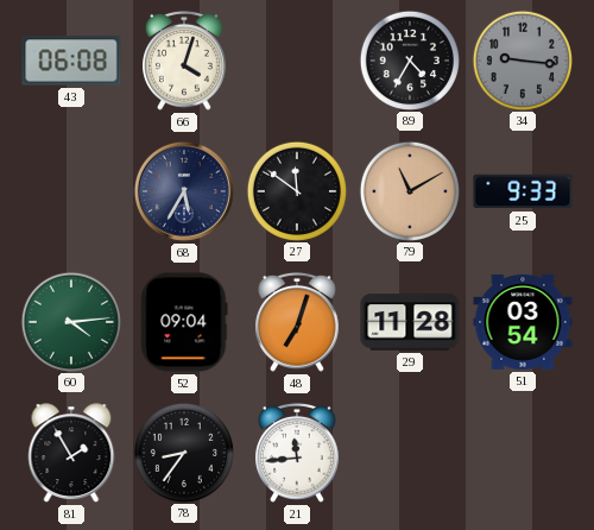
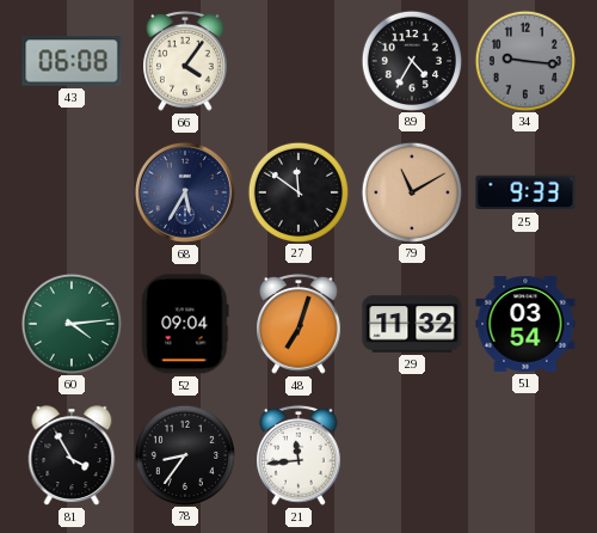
66: 4:03 -> 4:06
29: 11:28 -> 11:32
81: 1:55 -> 3:55
